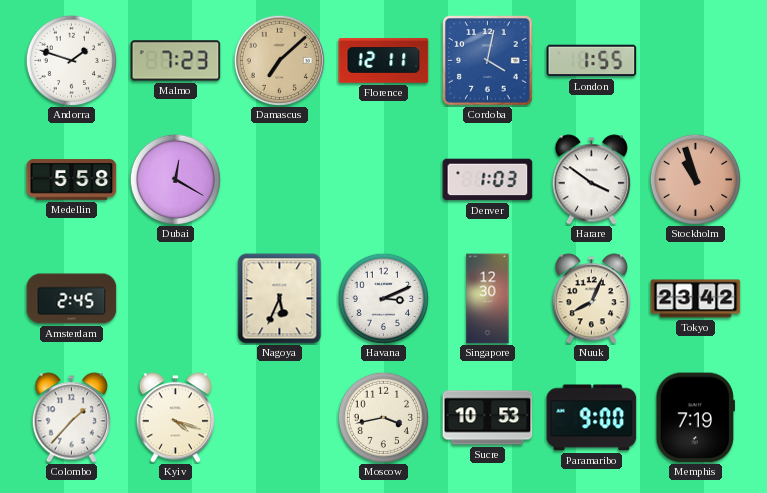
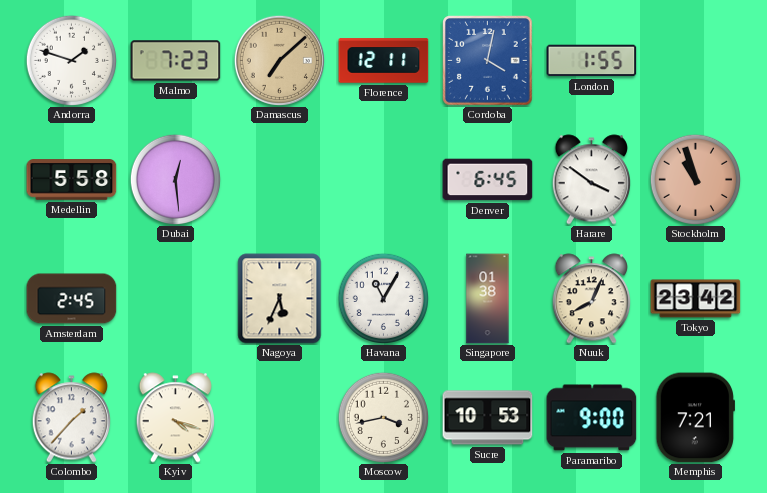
Dubai: 12:20 -> 12:29
Denver: 1:03 -> 6:45
Havana: 3:11 -> 11:05
Singapore: 12:30 -> 01:38
Memphis: 7:19 -> 7:21
